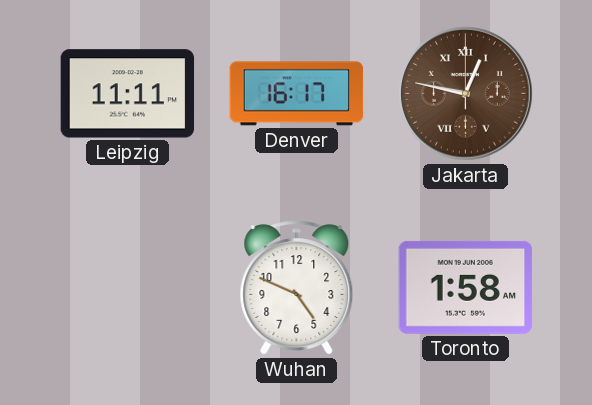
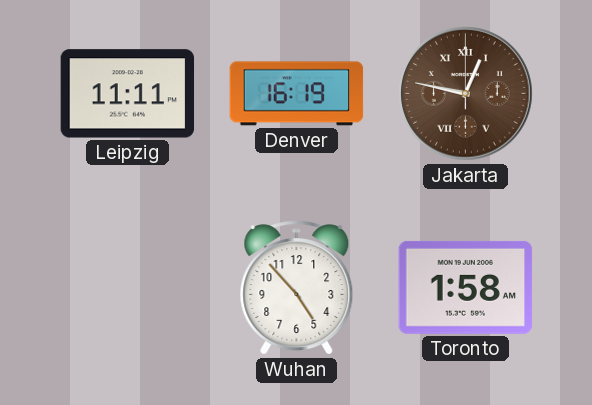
Denver: 16:17 -> 16:19
Wuhan: 4:49 -> 4:53
